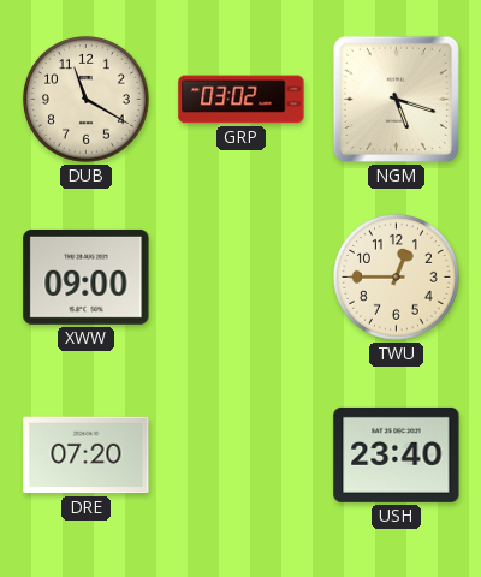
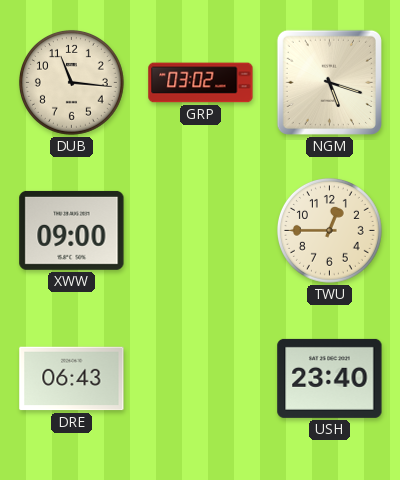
DUB: 11:20 -> 11:16
DRE: 07:20 -> 06:43
